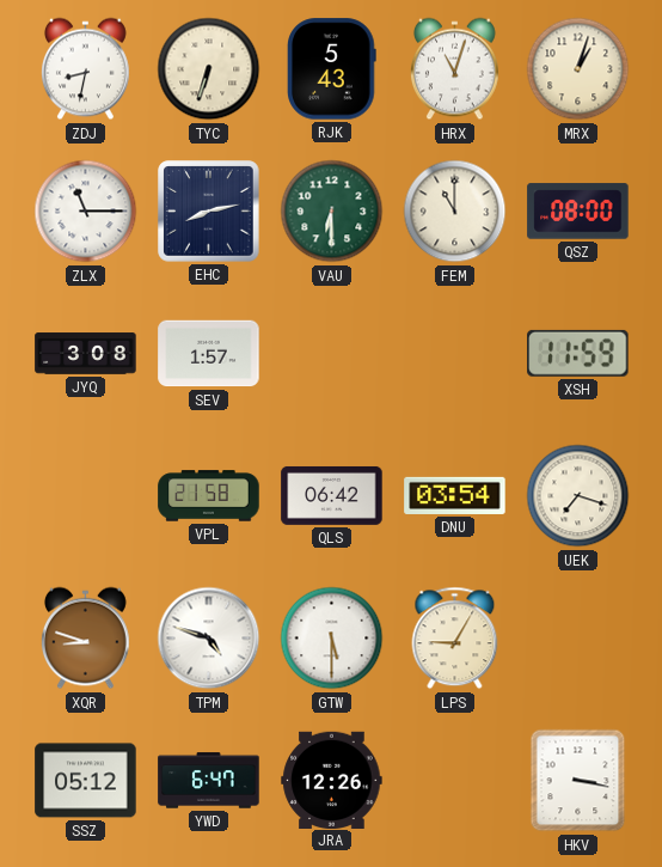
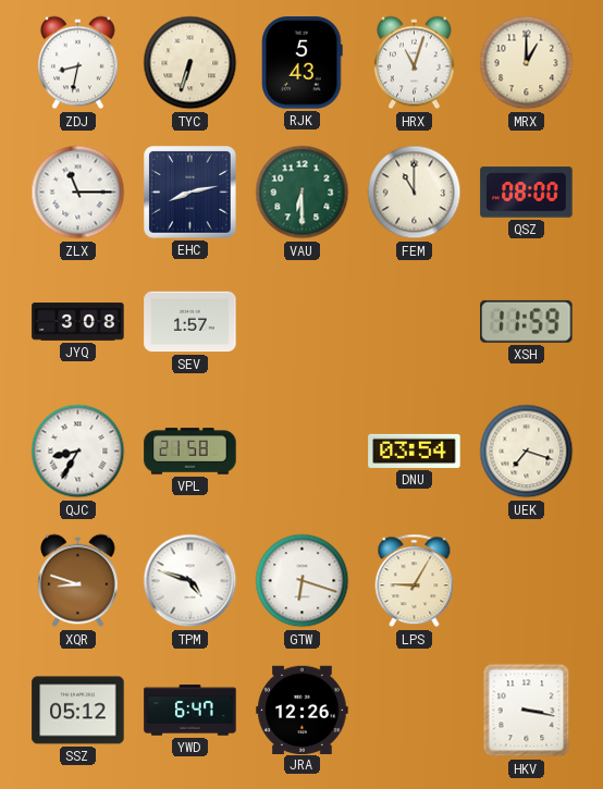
MRX: 1:03 -> 1:00
QJC: none -> 8:35
QLS: 06:42 -> none
GTW: 5:30 -> 6:18
